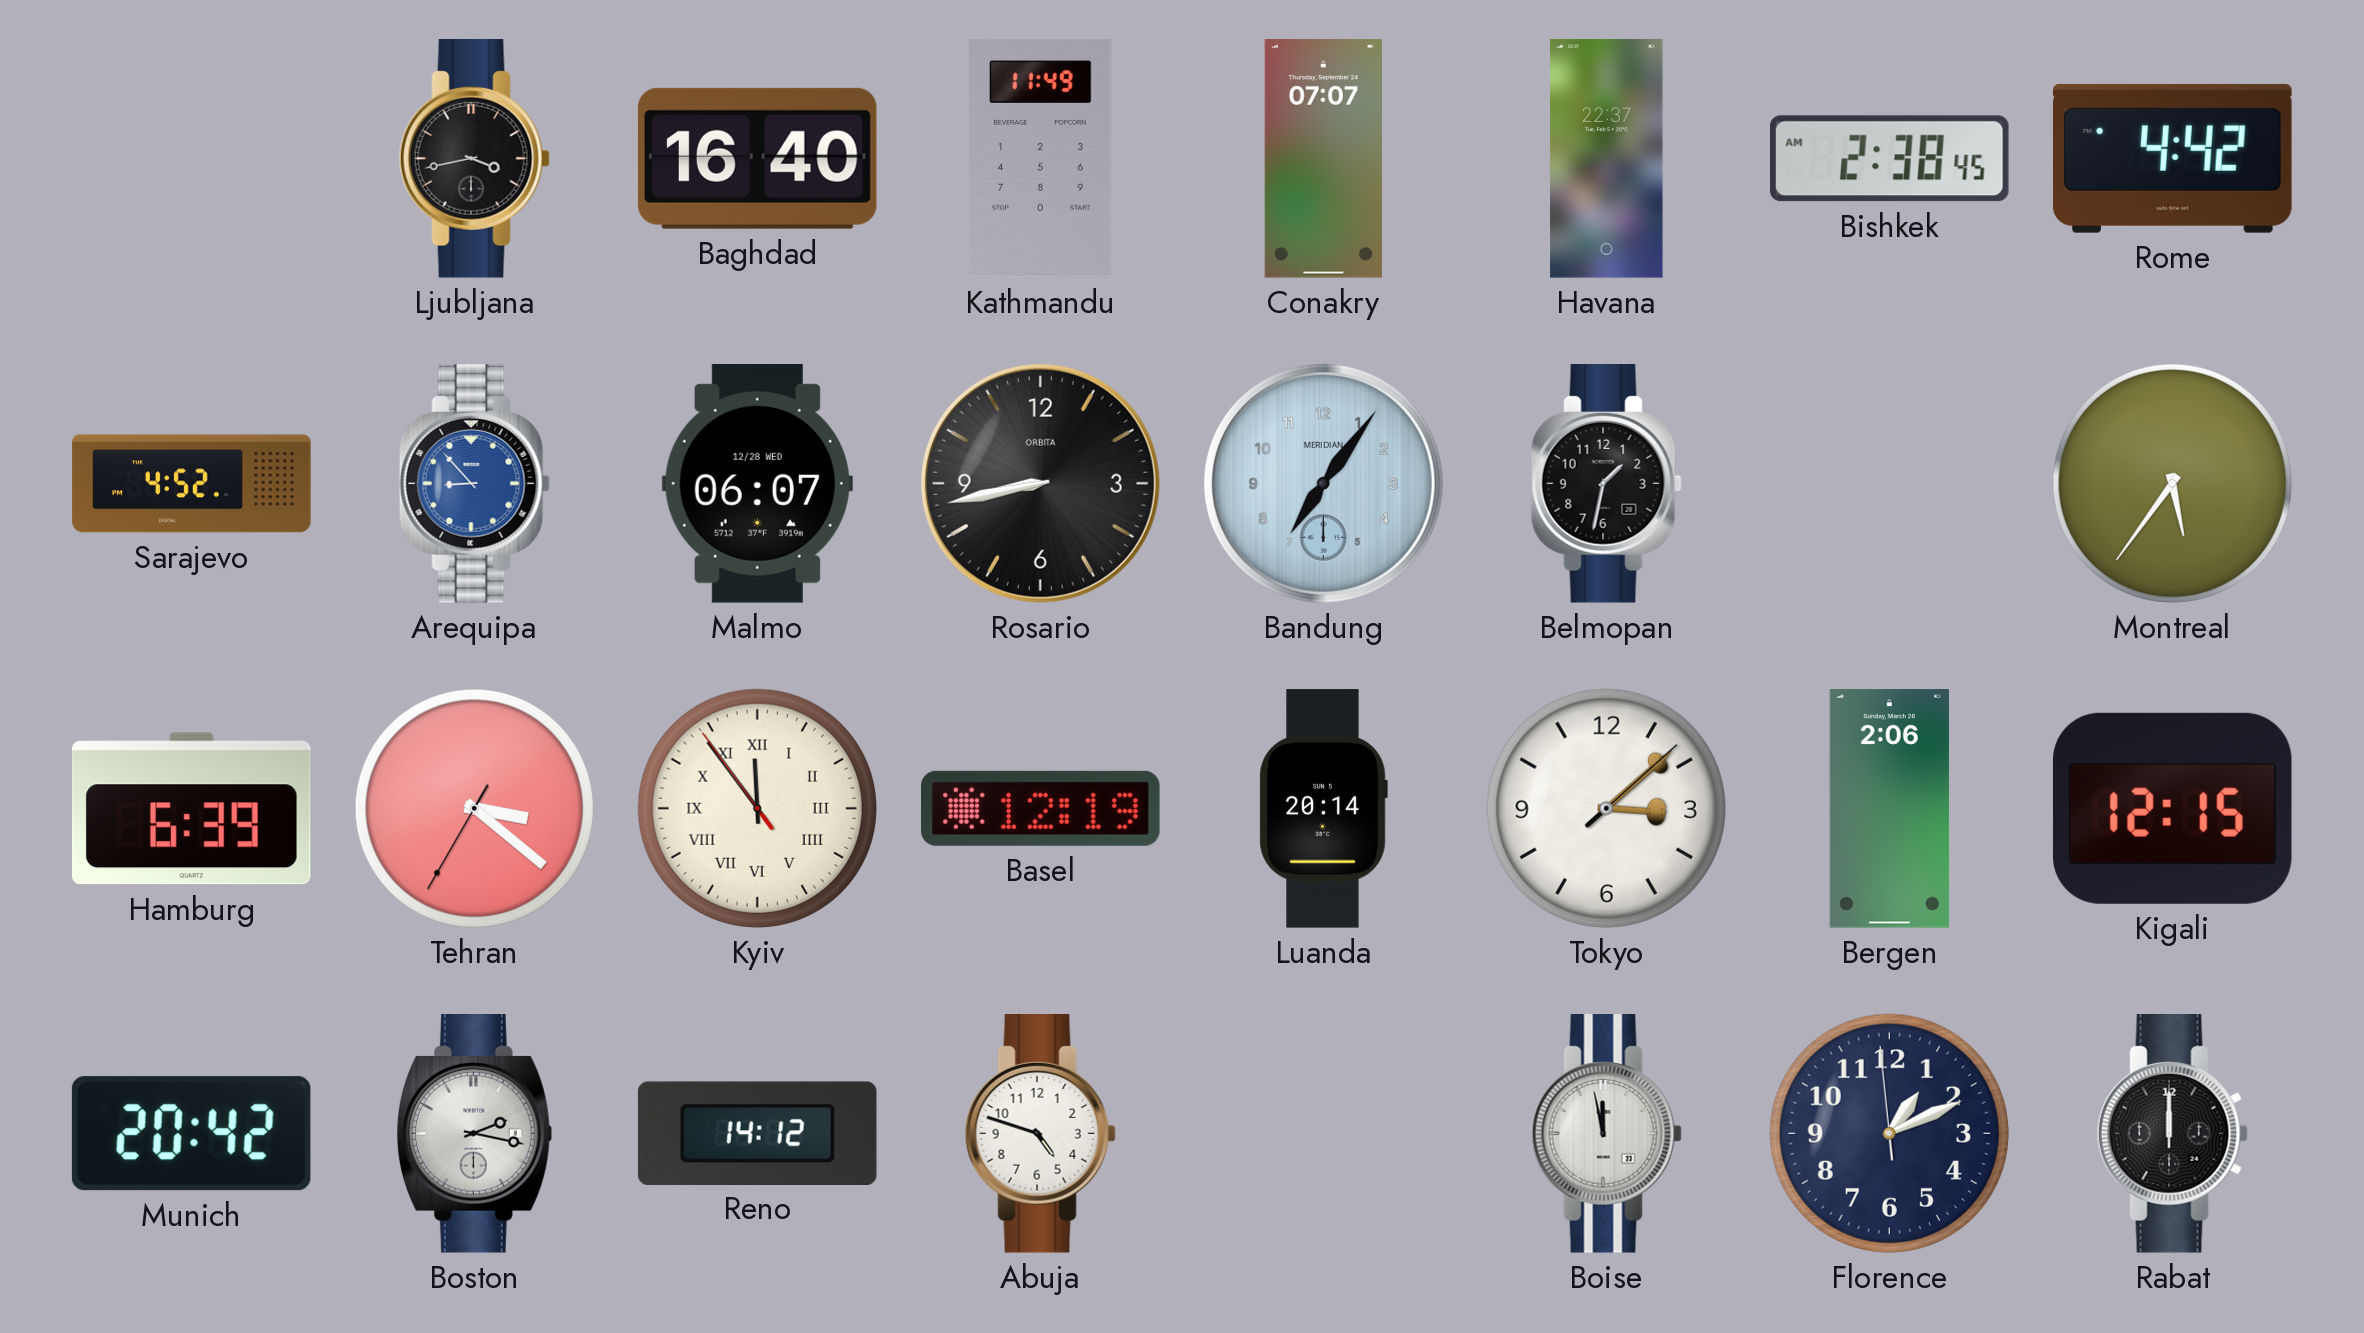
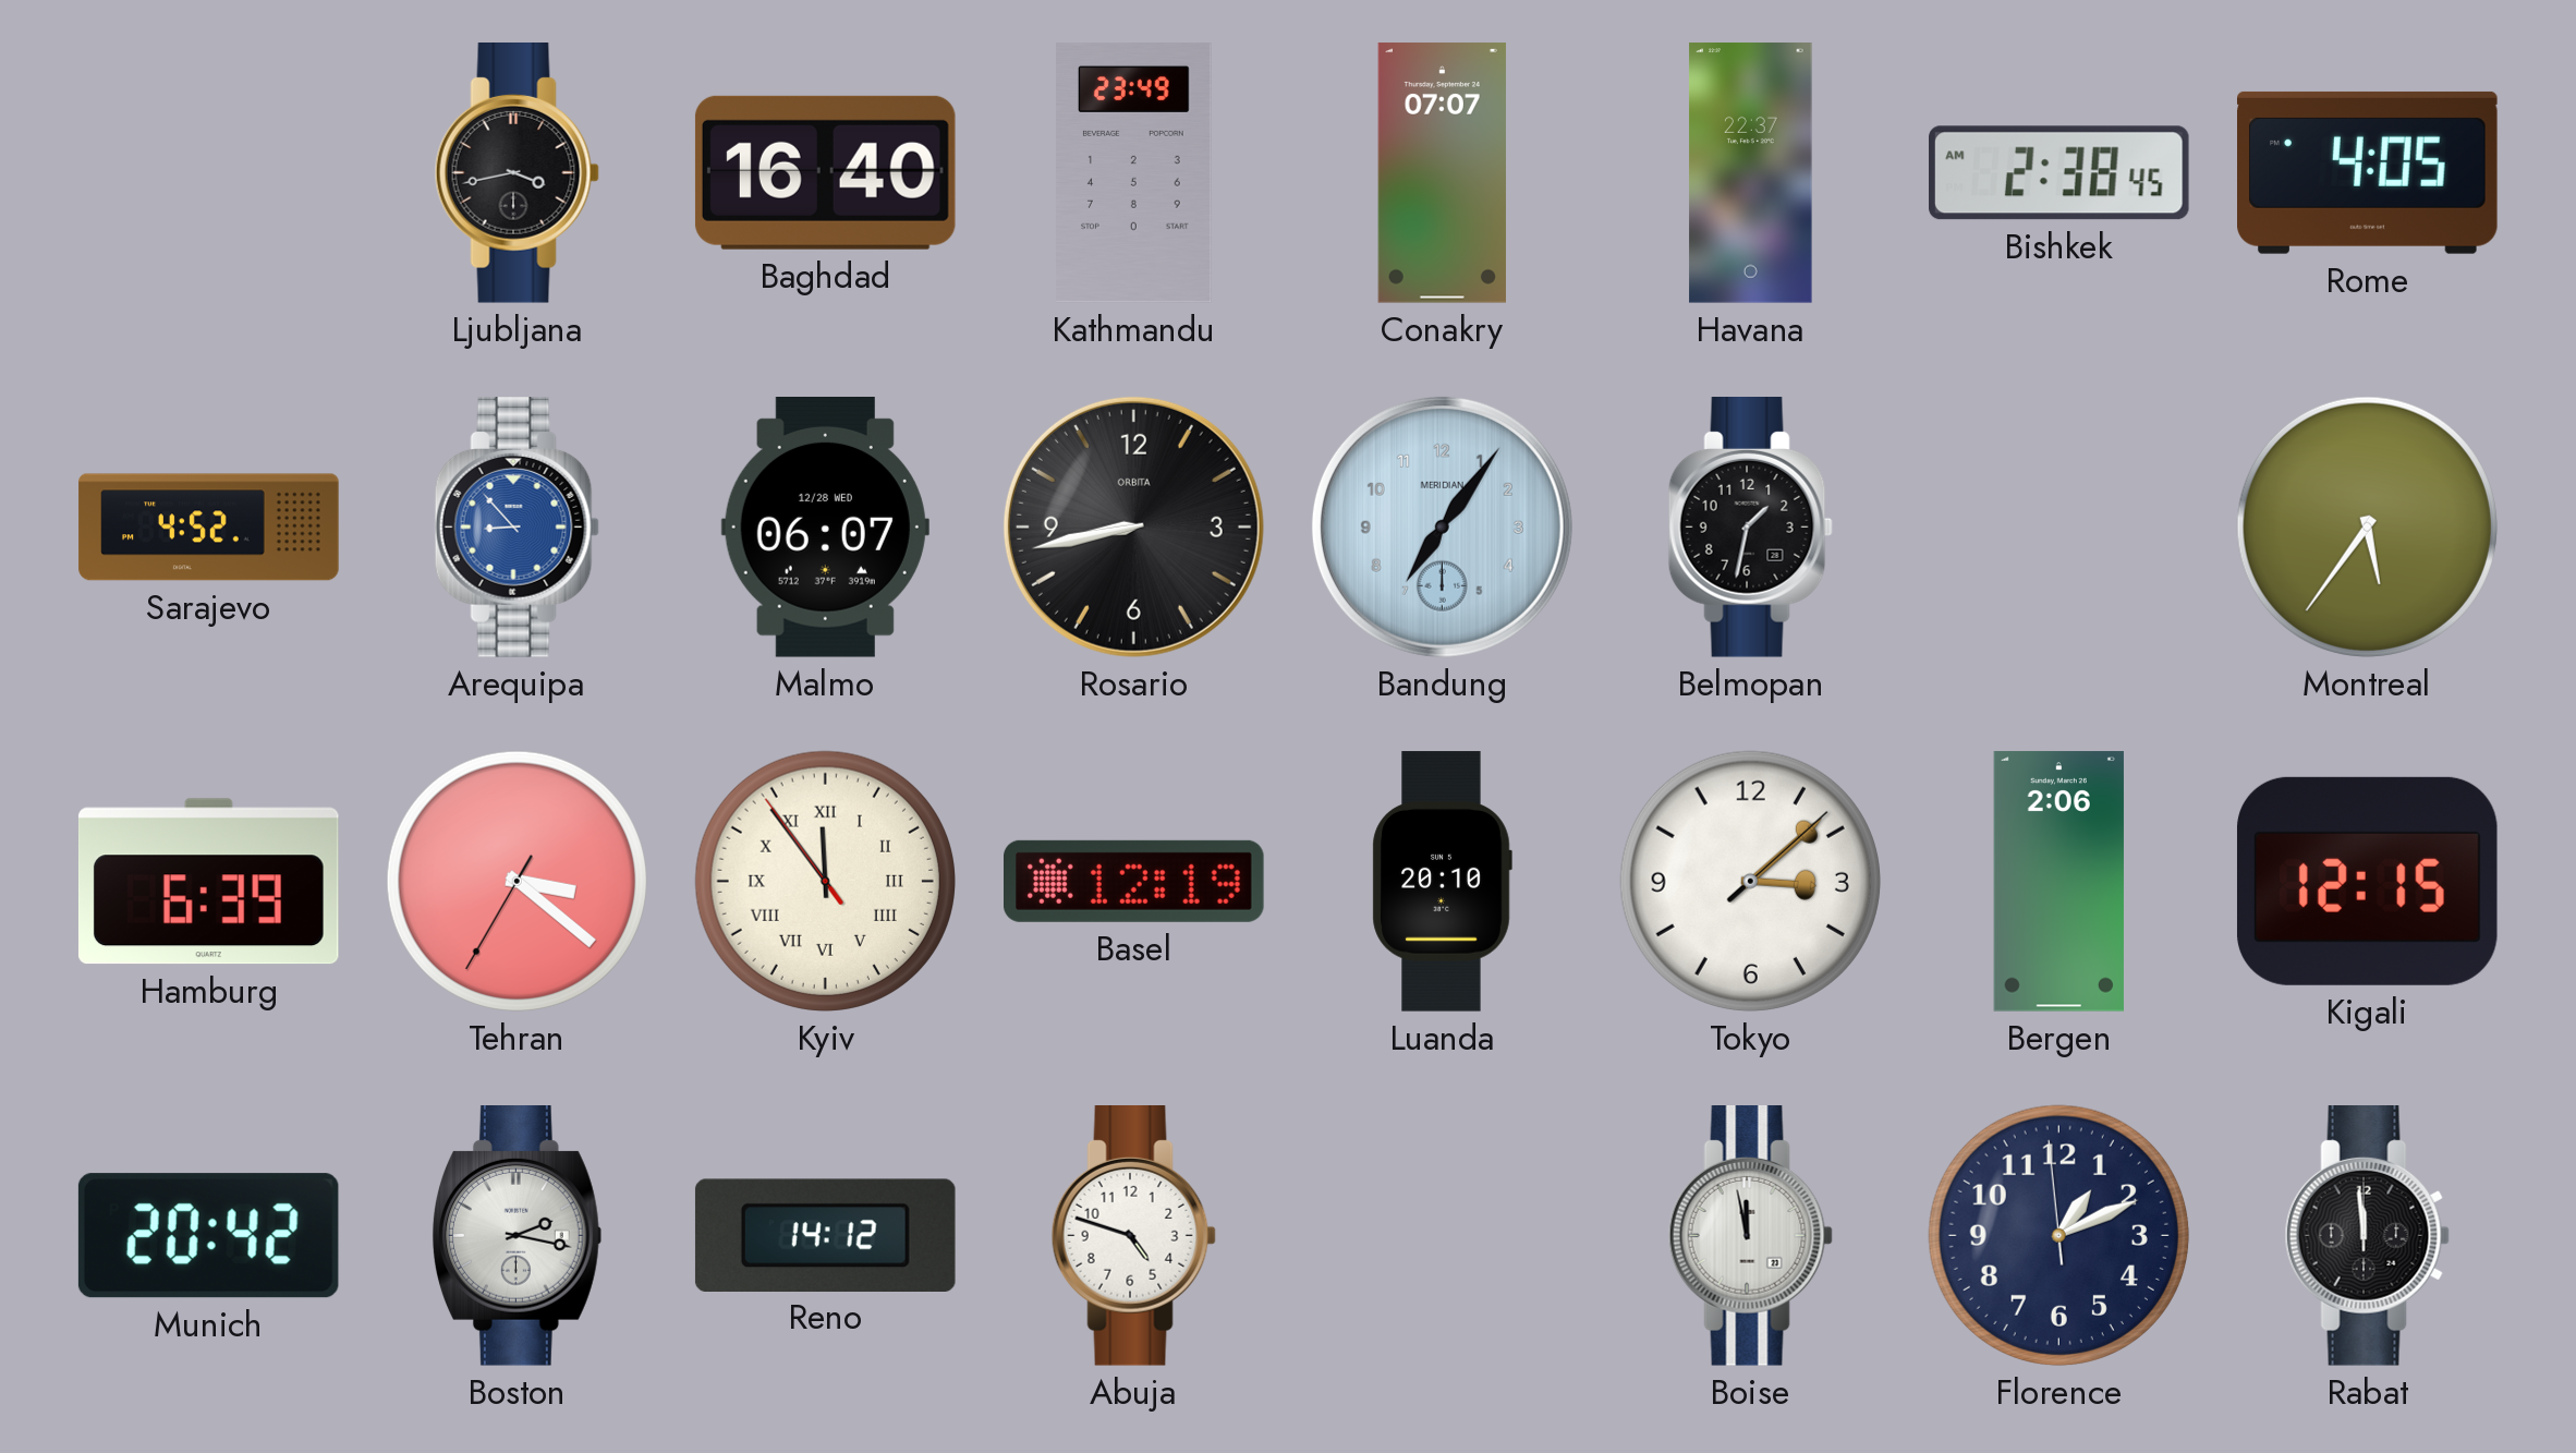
Kathmandu: 11:49 -> 23:49
Rome: 4:42 -> 4:05
Luanda: 20:14 -> 20:10
Rabat: 12:00 -> 11:59
